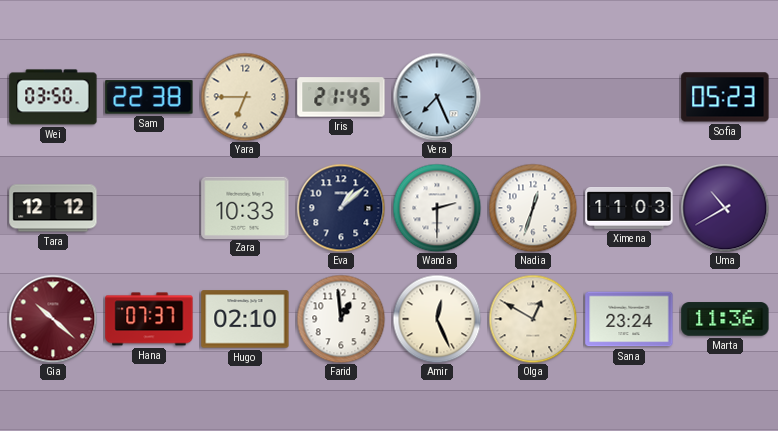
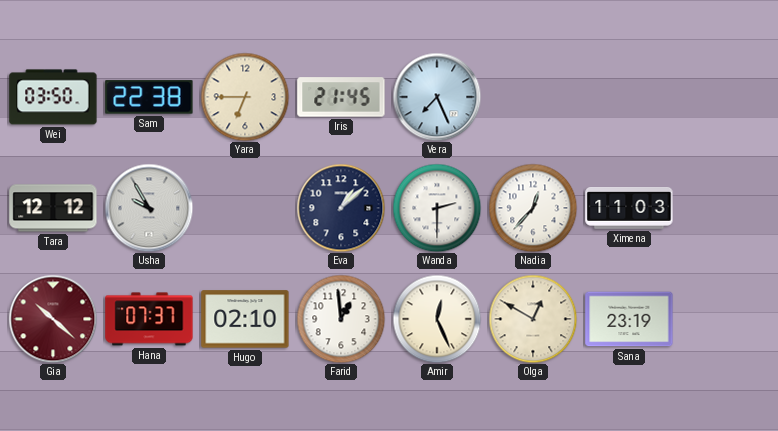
Sofia: 05:23 -> none
Usha: none -> 9:55
Zara: 10:33 -> none
Nadia: 12:33 -> 12:37
Uma: 10:40 -> none
Sana: 23:24 -> 23:19
Marta: 11:36 -> none
